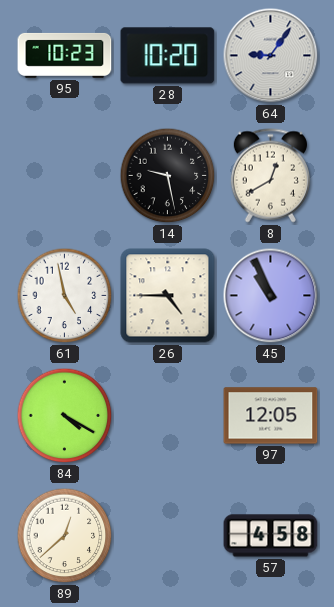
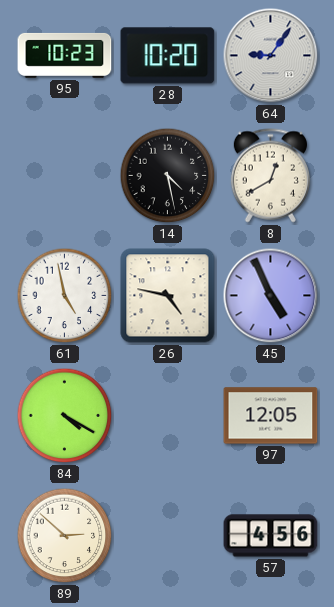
14: 9:28 -> 4:28
26: 4:45 -> 4:47
45: 10:56 -> 4:56
89: 12:38 -> 2:52
57: 4:58 -> 4:56
